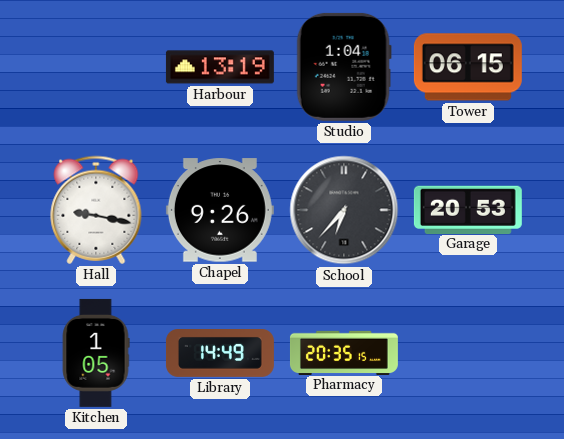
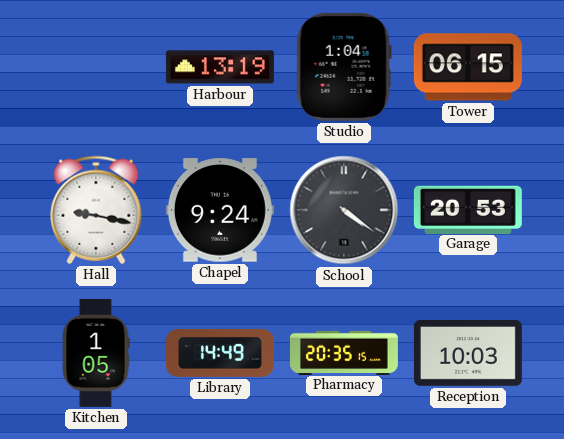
Chapel: 9:26 -> 9:24
School: 6:37 -> 4:21
Reception: none -> 10:03
